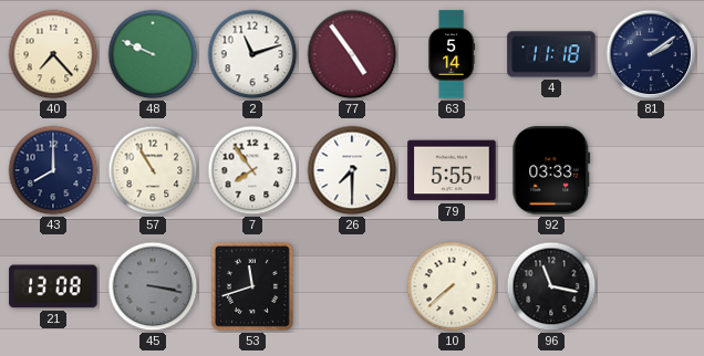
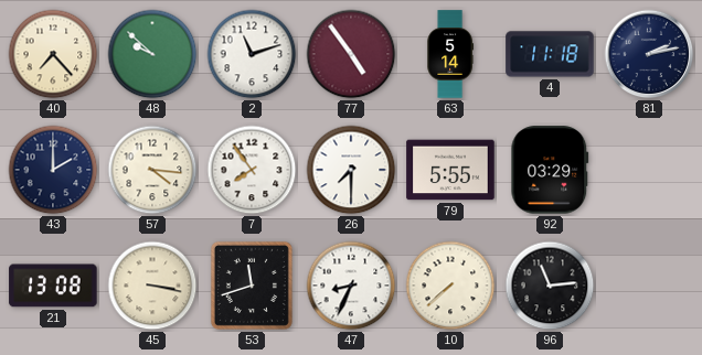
48: 9:49 -> 9:52
81: 2:09 -> 2:13
43: 8:00 -> 2:00
57: 10:55 -> 4:16
92: 03:33 -> 03:29
45 dial: grey -> cream
47: none -> 8:34
96: 11:17 -> 11:14
